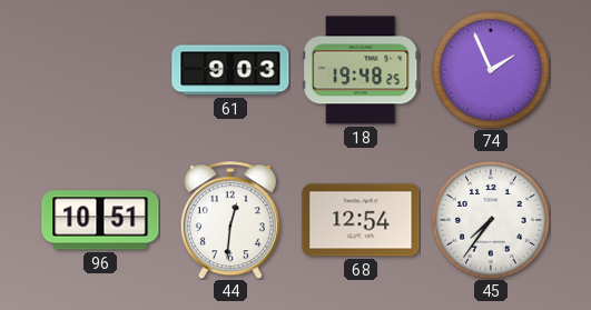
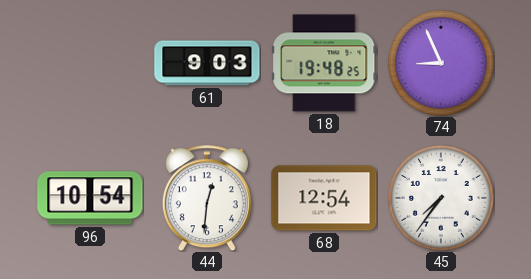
74: 1:56 -> 8:56
96: 10:51 -> 10:54
